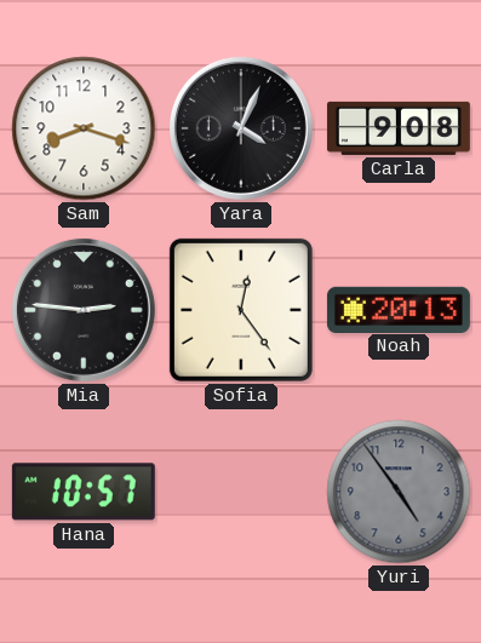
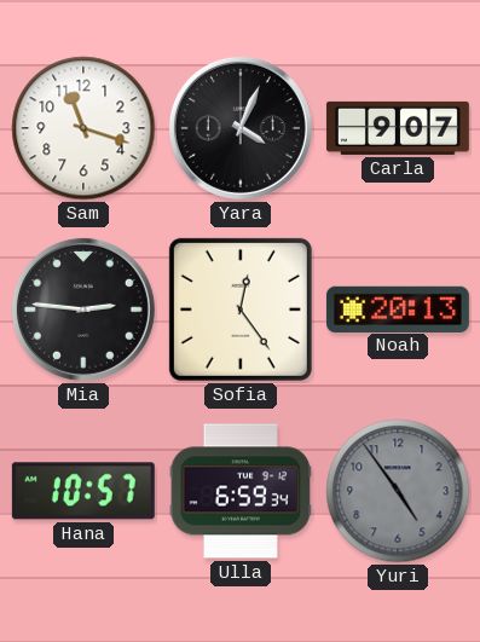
Sam: 8:18 -> 11:18
Carla: 9:08 -> 9:07
Ulla: none -> 6:59
